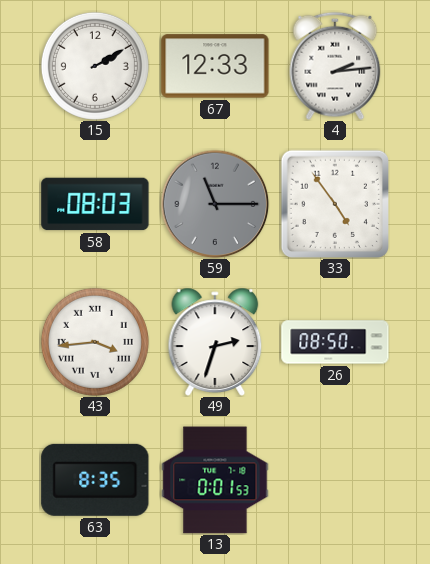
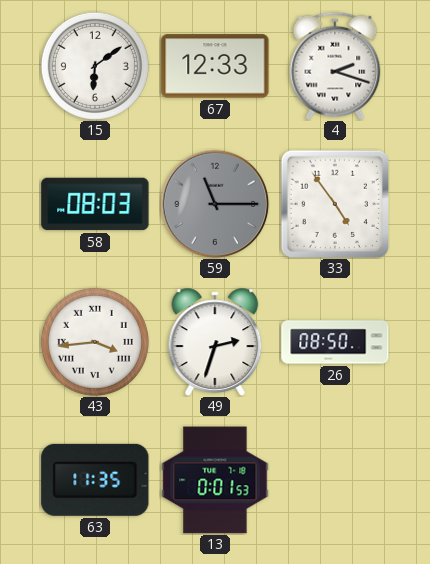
15: 2:10 -> 6:09
4: 2:14 -> 2:18
63: 8:35 -> 11:35
